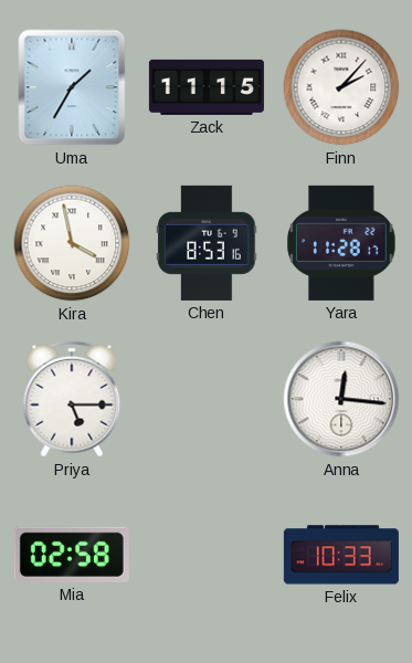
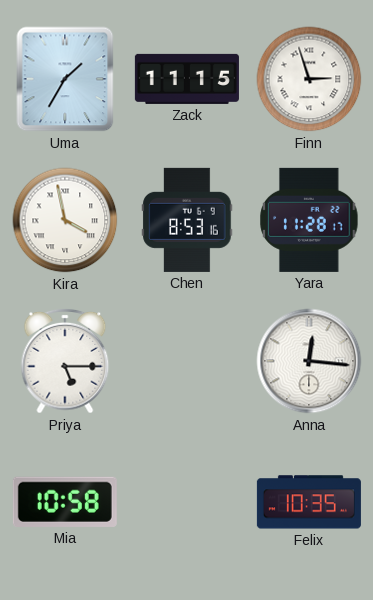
Finn: 2:07 -> 2:57
Mia: 02:58 -> 10:58
Felix: 10:33 -> 10:35
